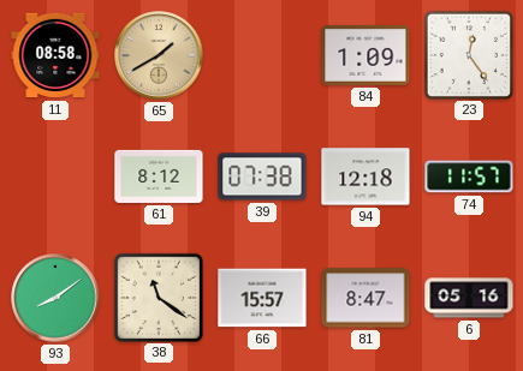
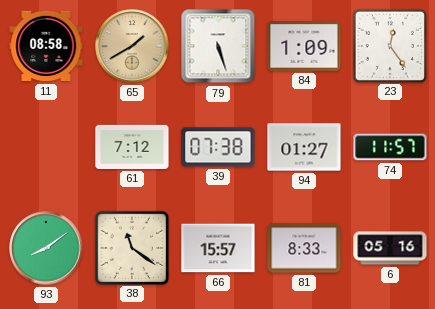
79: none -> 5:27
61: 8:12 -> 7:12
94: 12:18 -> 01:27
81: 8:47 -> 8:33
